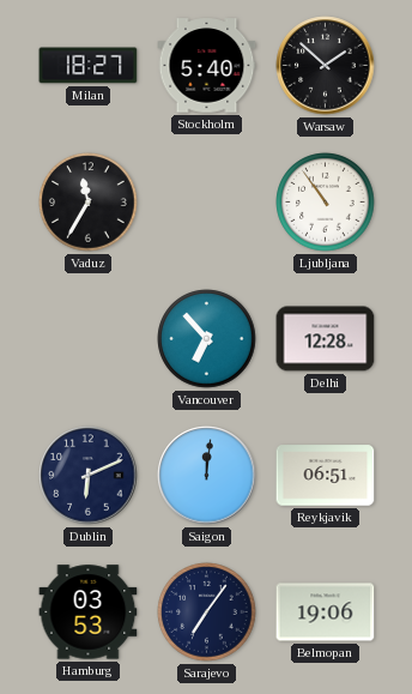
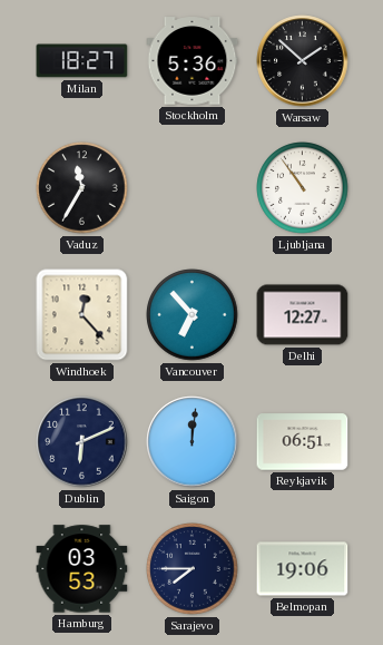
Stockholm: 5:40 -> 5:36
Windhoek: none -> 12:23
Delhi: 12:28 -> 12:27
Sarajevo: 7:06 -> 7:45
